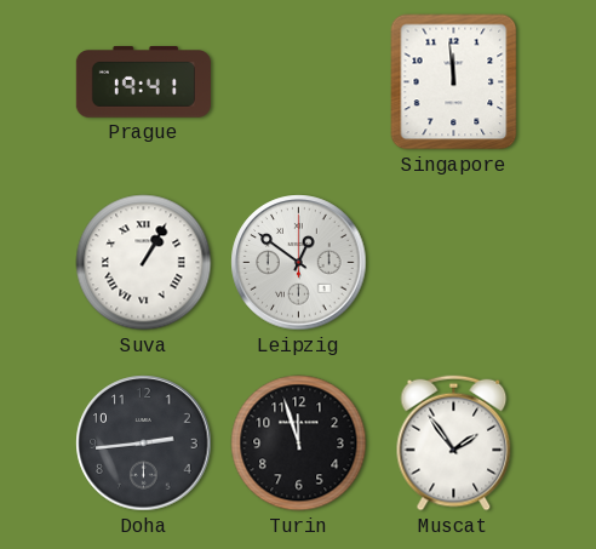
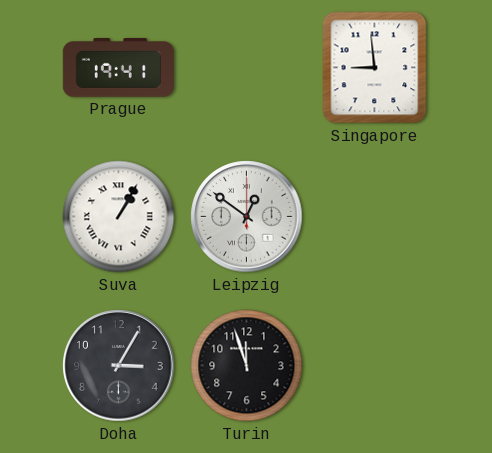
Singapore: 11:59 -> 8:59
Doha: 2:44 -> 3:05
Muscat: 1:54 -> none
